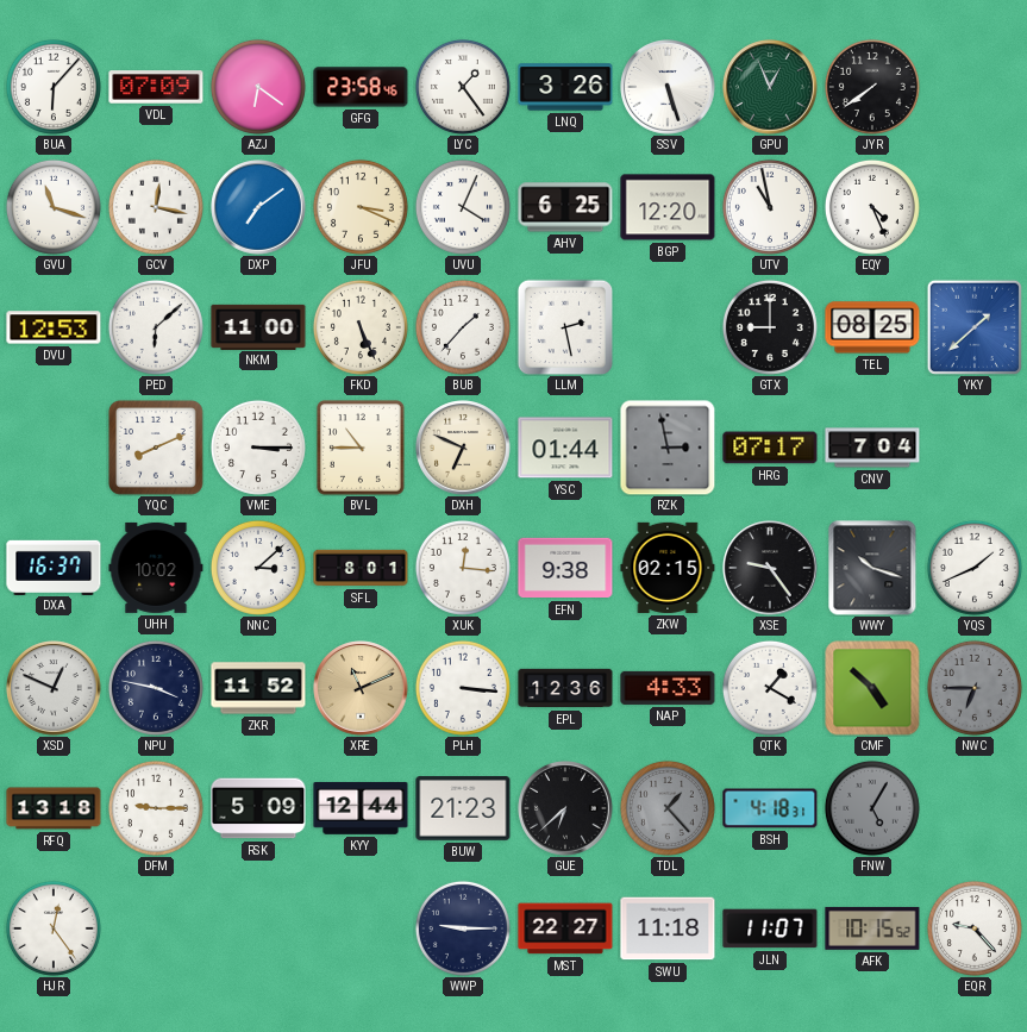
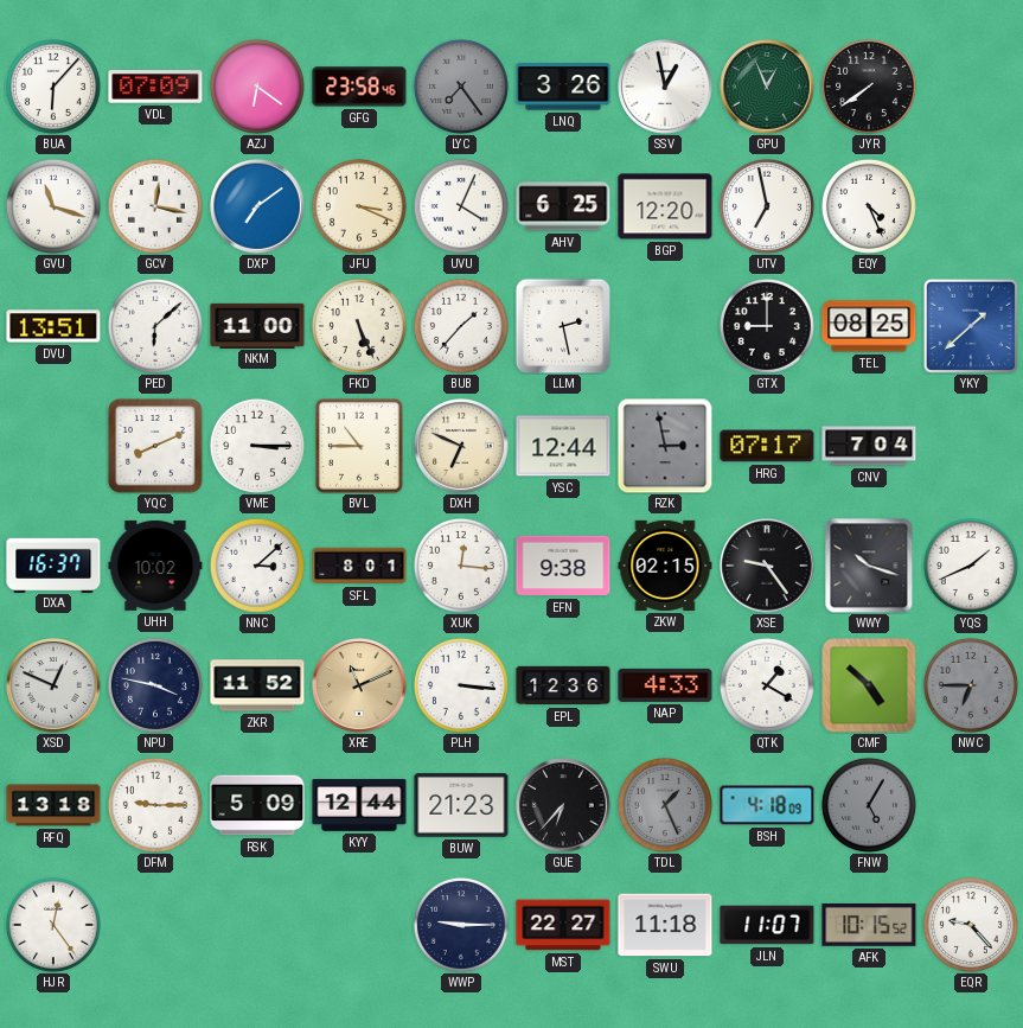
LYC: 1:24 -> 7:24
LYC dial: white -> grey
SSV: 5:27 -> 12:58
UTV: 10:58 -> 6:58
DVU: 12:53 -> 13:51
YSC: 01:44 -> 12:44
GUE: 6:38 -> 6:37
TDL: 1:23 -> 1:26
BSH: 4:18:31 -> 4:18:09
